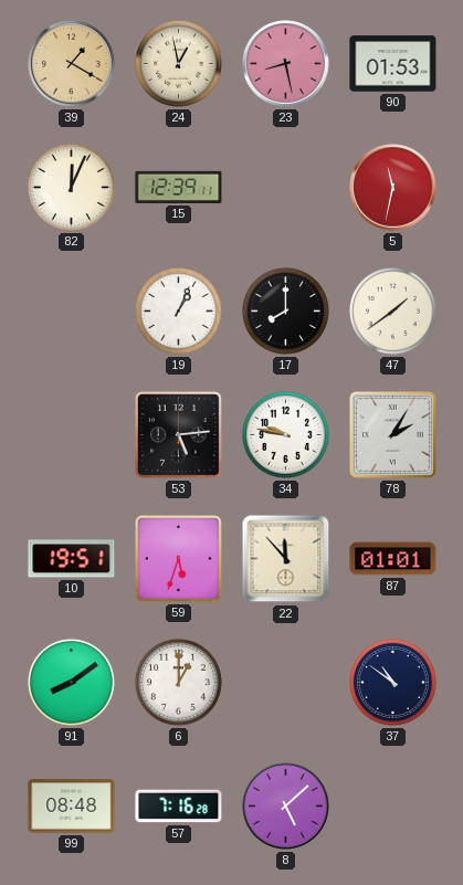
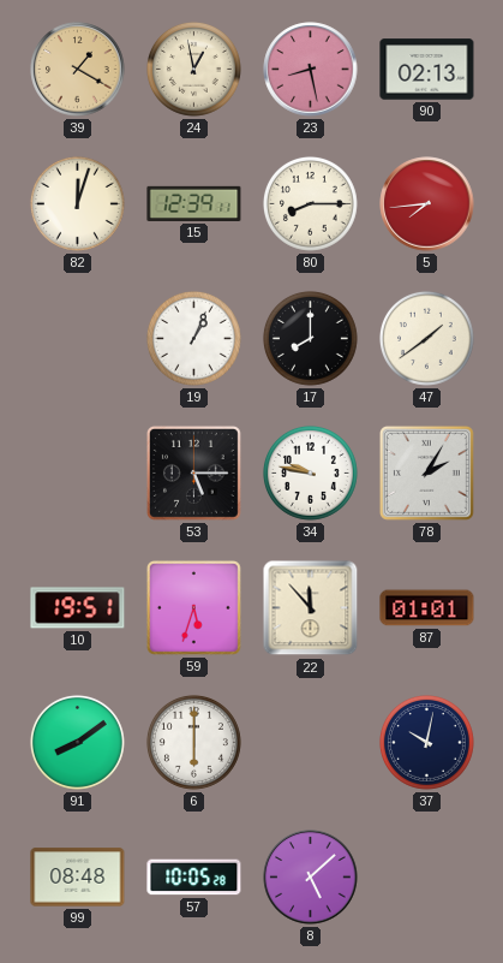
90: 01:53 -> 02:13
82: 12:04 -> 12:03
80: none -> 8:15
5: 11:32 -> 7:44
53: 5:14 -> 5:15
6: 1:00 -> 6:00
37: 10:51 -> 10:02
57: 7:16 -> 10:05
